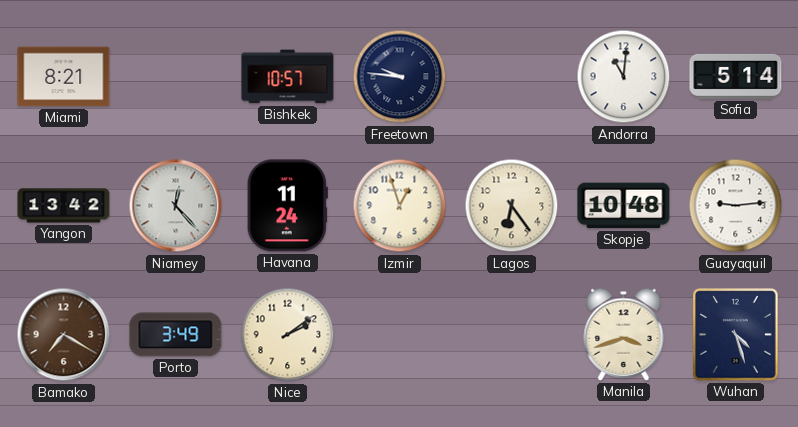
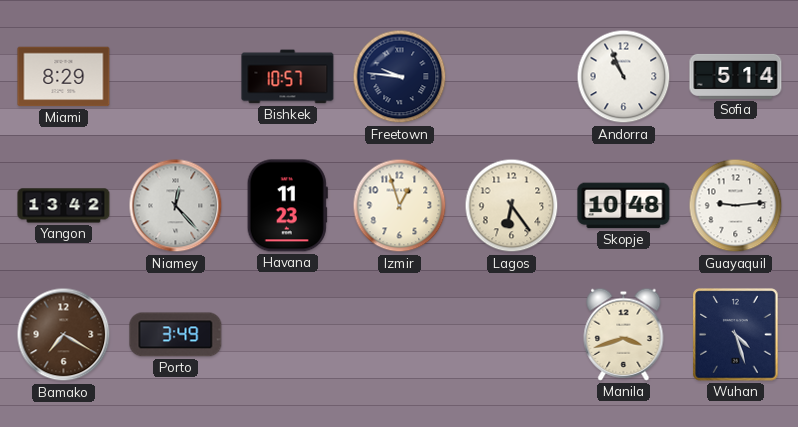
Miami: 8:21 -> 8:29
Andorra: 11:01 -> 10:56
Havana: 11:24 -> 11:23
Nice: 2:09 -> none
